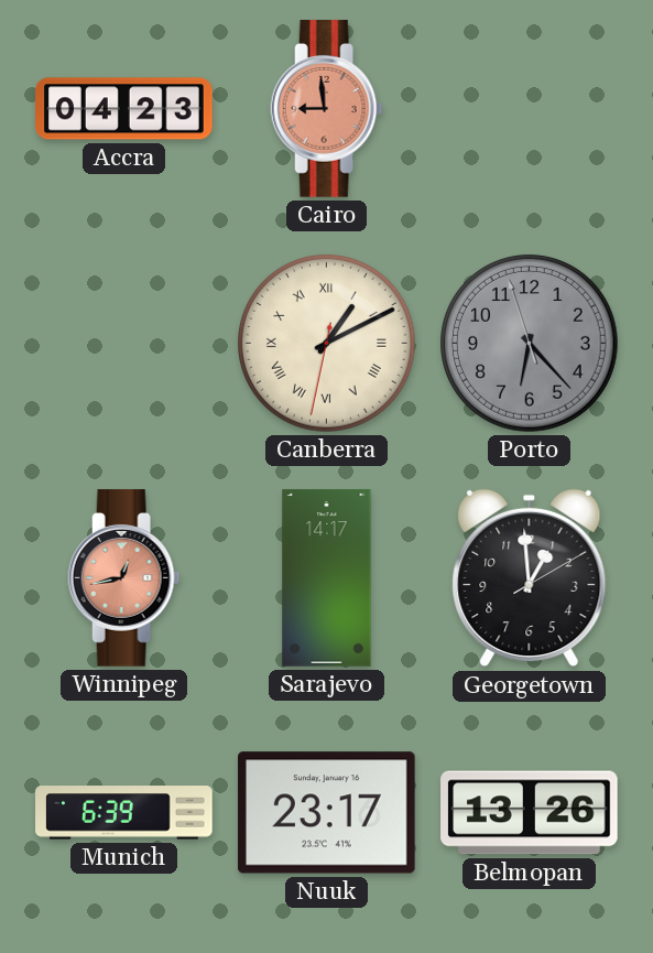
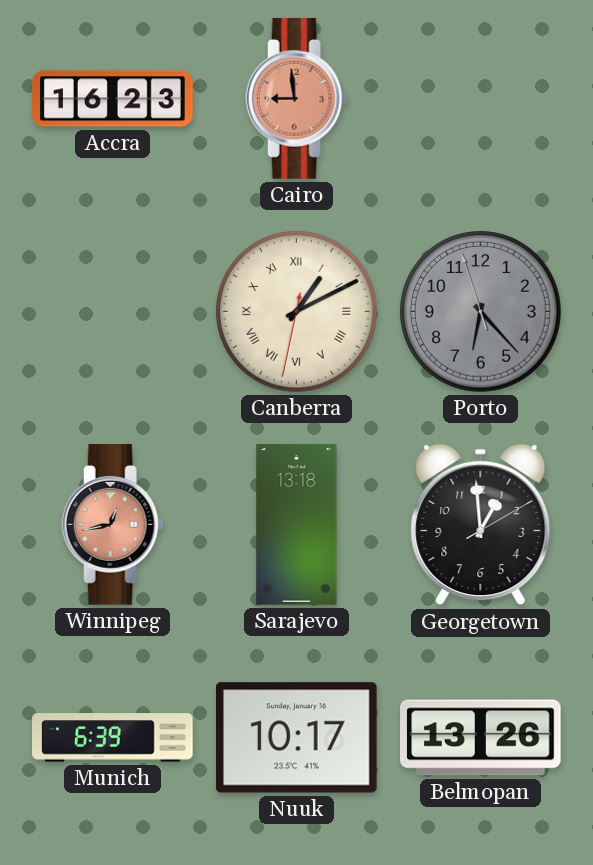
Accra: 04:23 -> 16:23
Sarajevo: 14:17 -> 13:18
Nuuk: 23:17 -> 10:17
